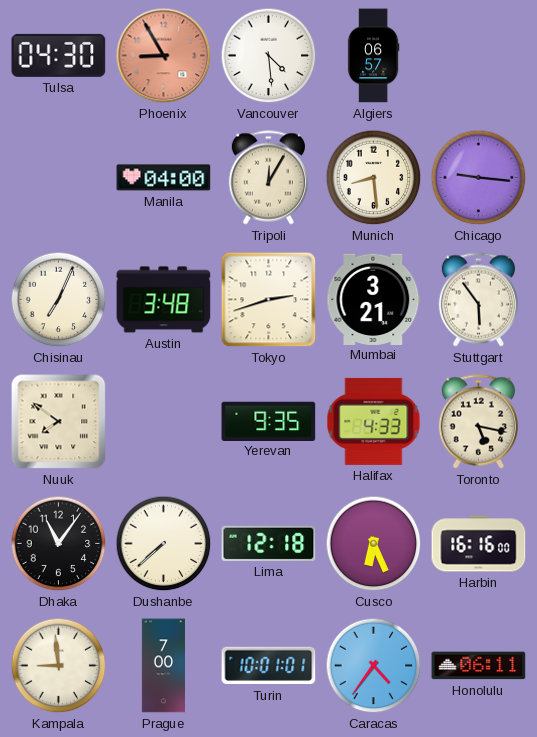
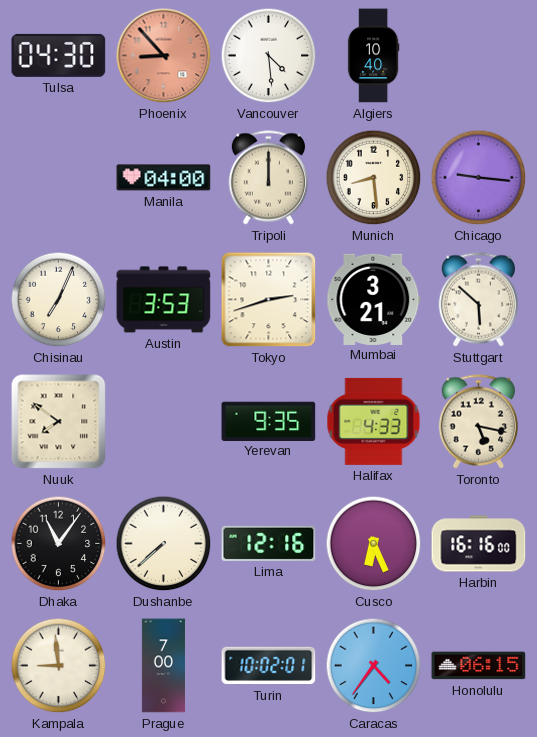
Phoenix: 8:55 -> 8:53
Algiers: 06:57 -> 10:40
Tripoli: 12:05 -> 12:00
Austin: 3:48 -> 3:53
Stuttgart: 5:54 -> 5:52
Lima: 12:18 -> 12:16
Turin: 10:01 -> 10:02
Honolulu: 06:11 -> 06:15
